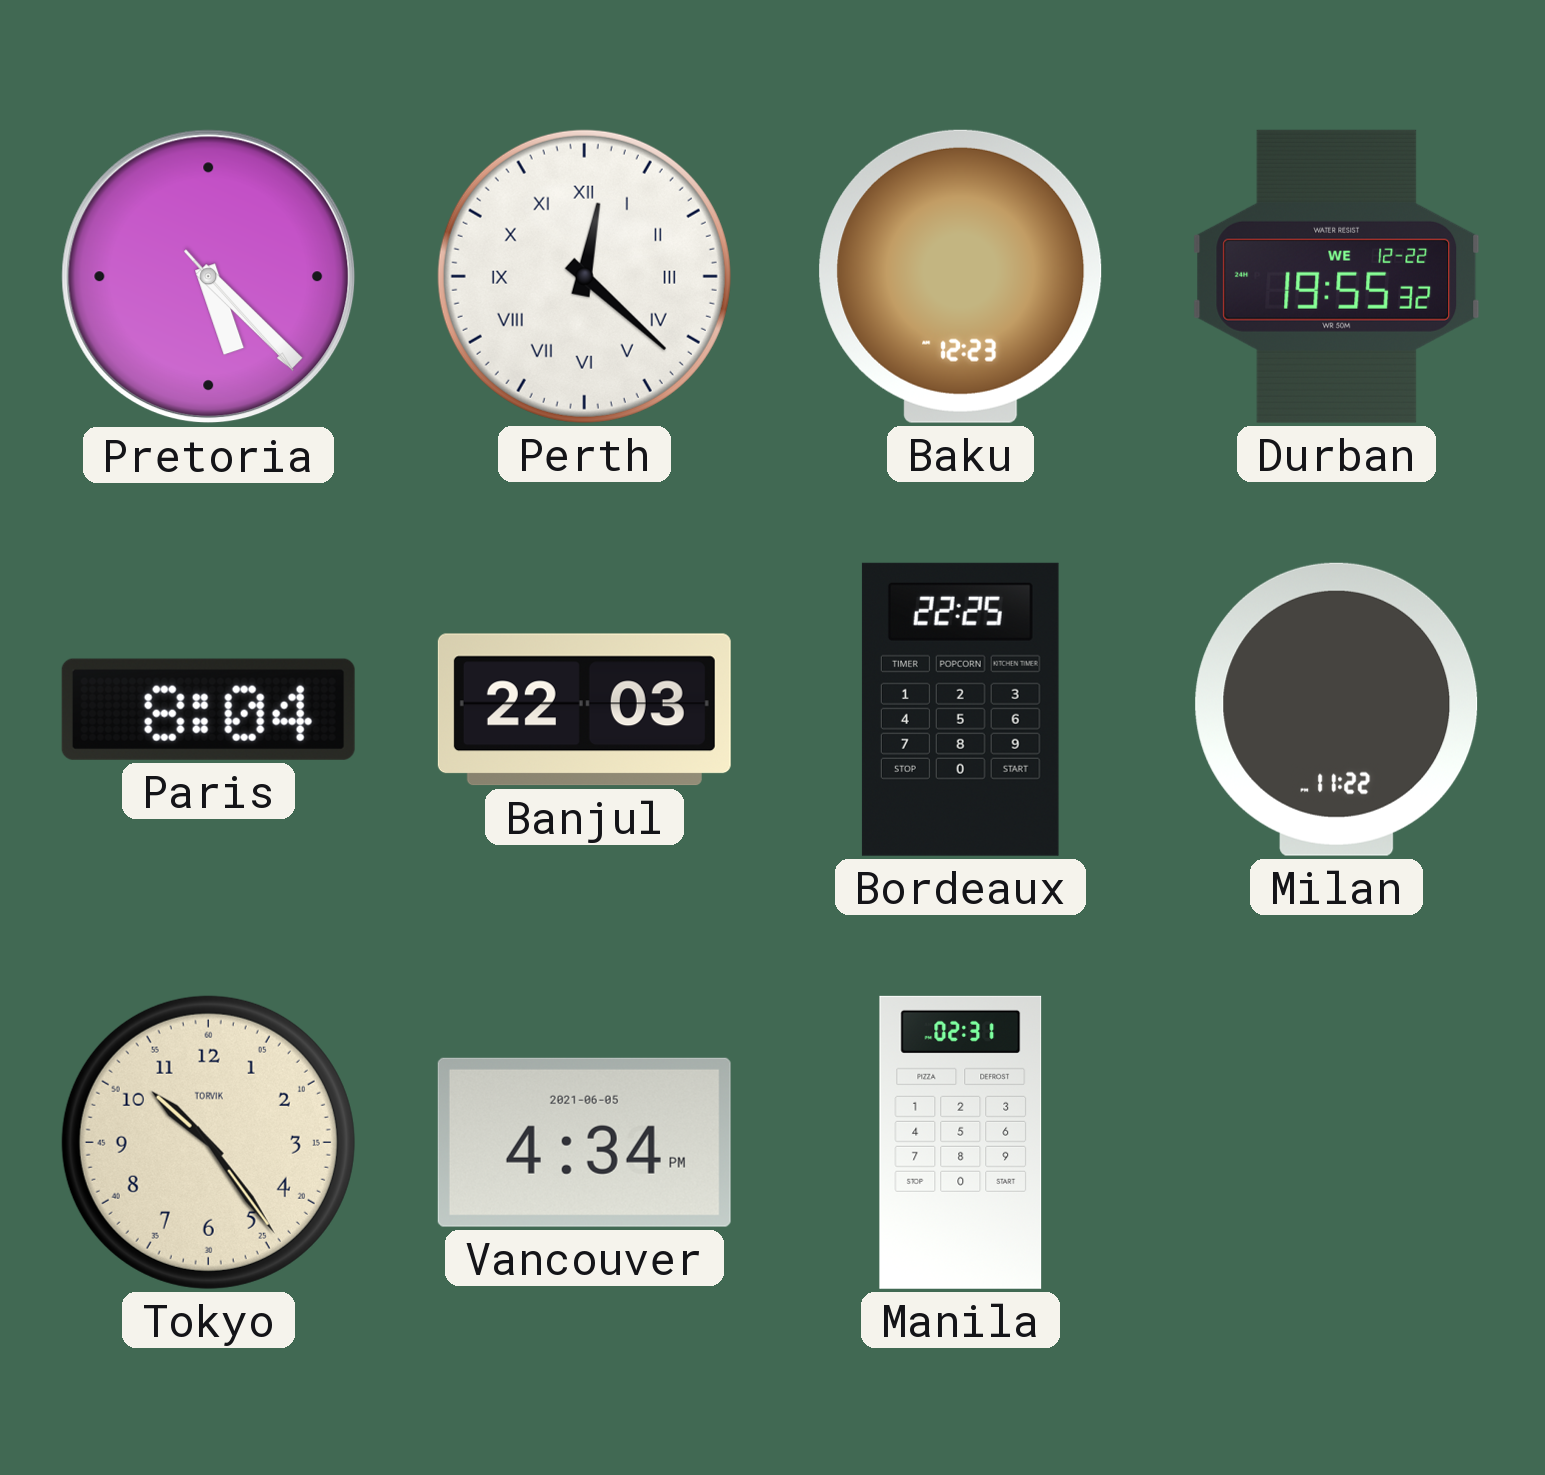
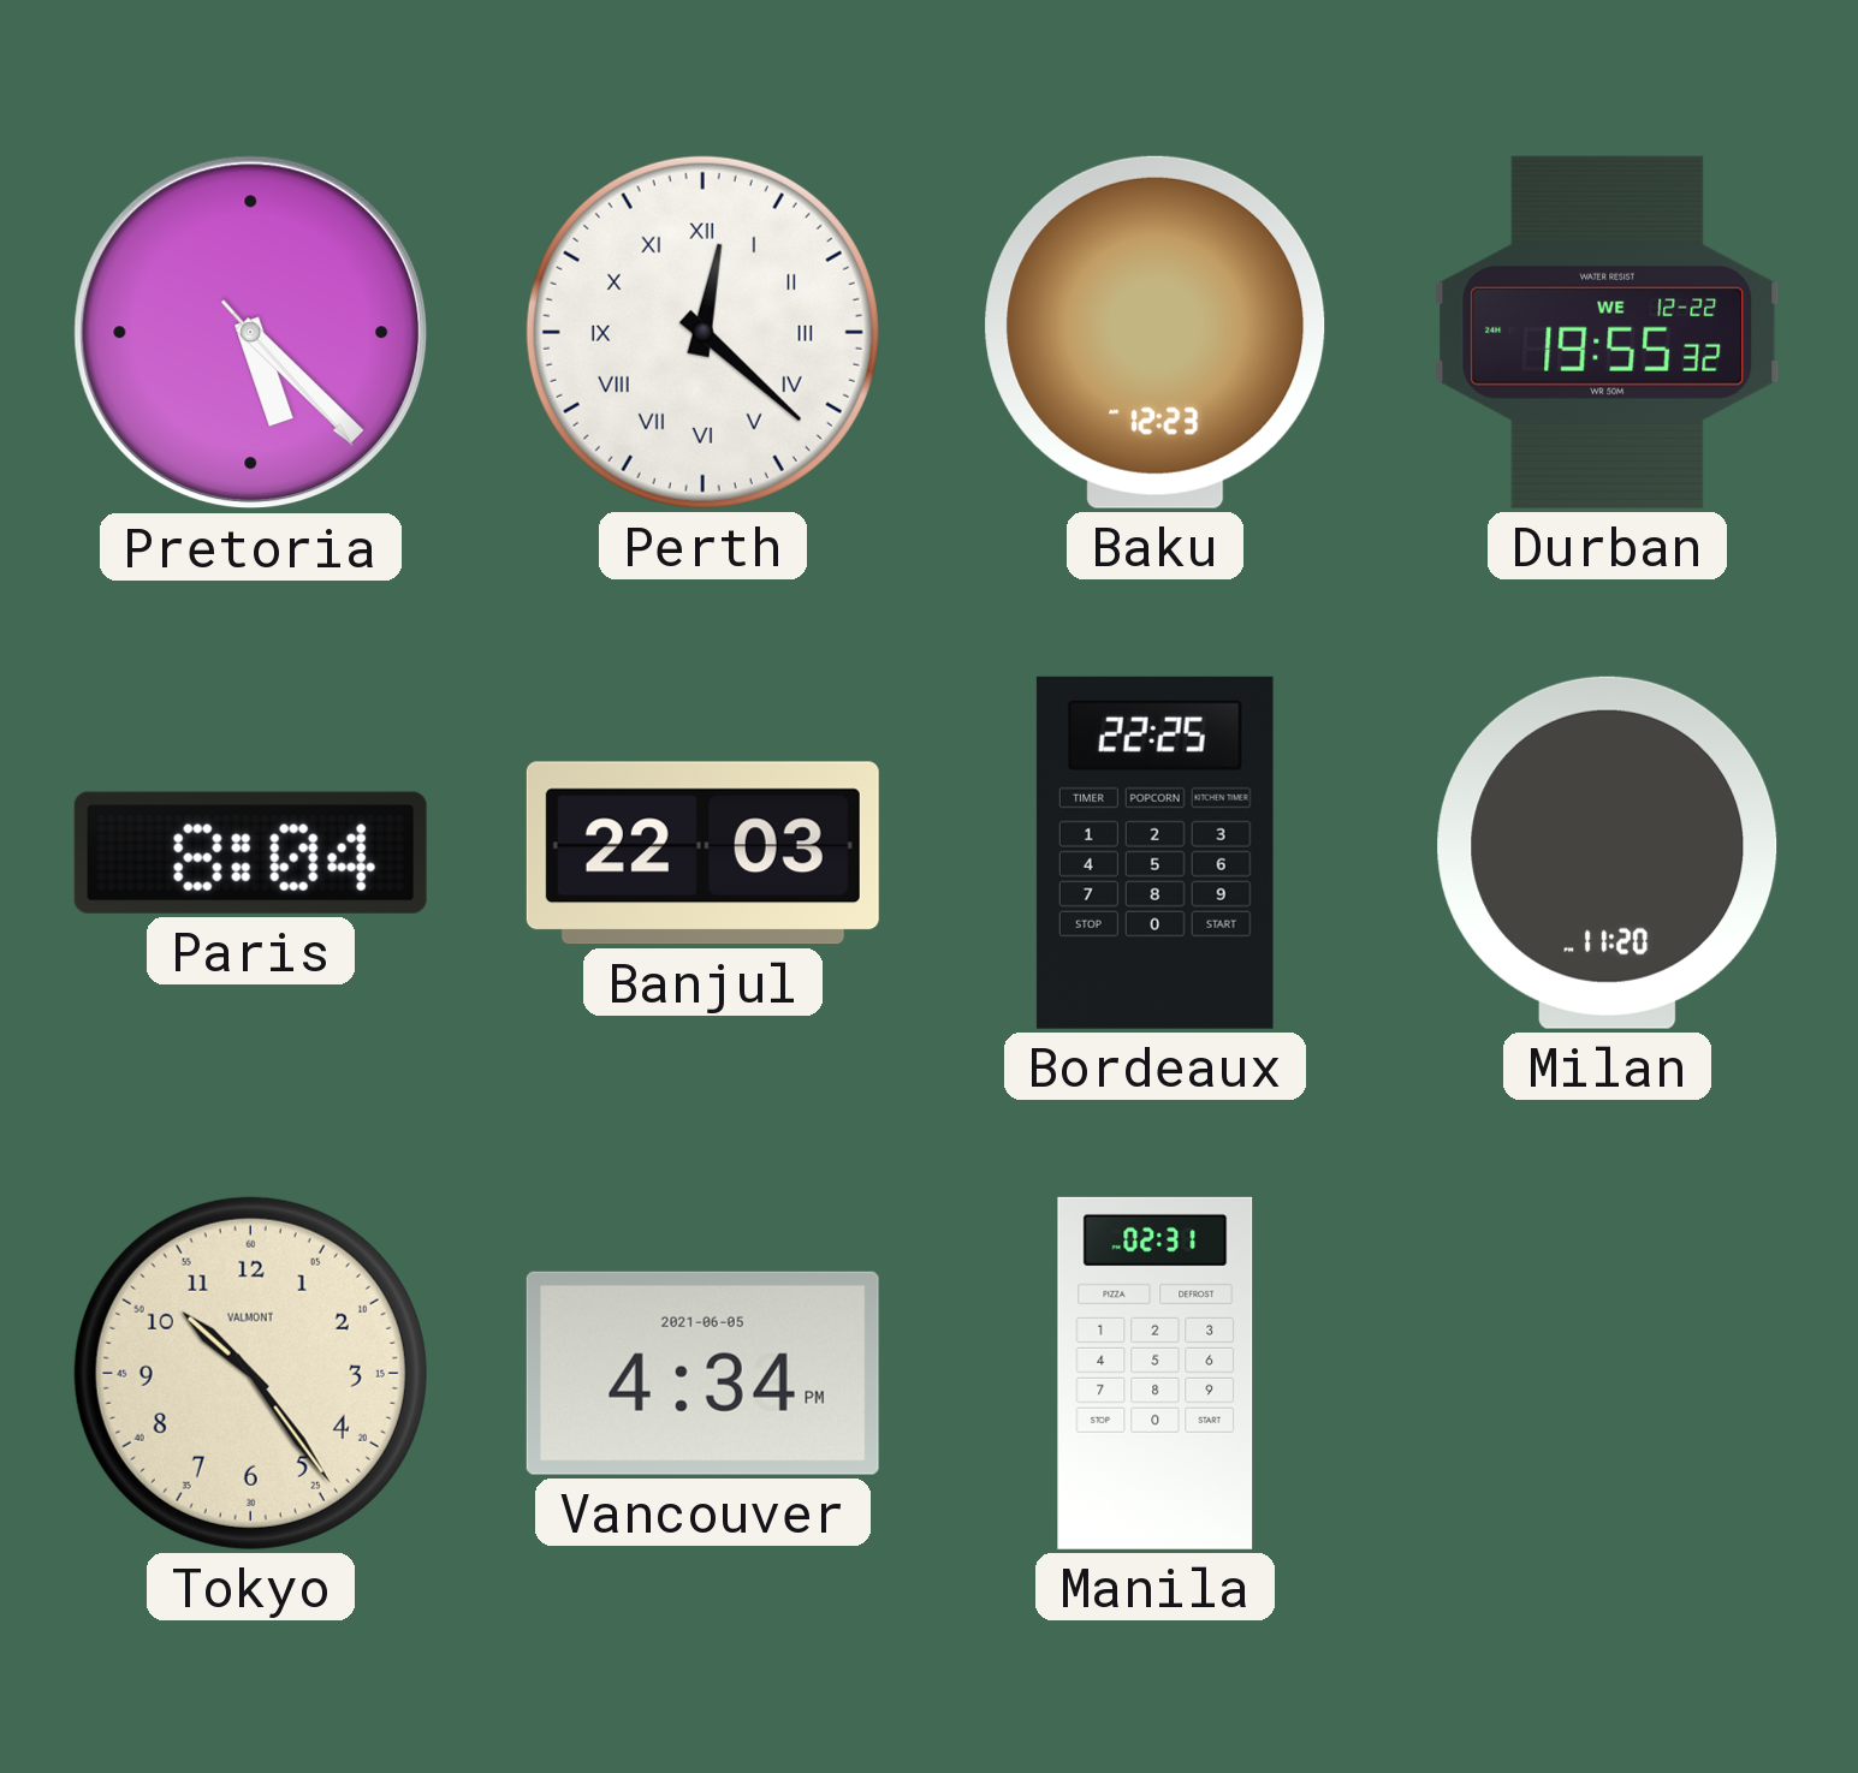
Milan: 11:22 -> 11:20
Tokyo brand: TORVIK -> VALMONT
